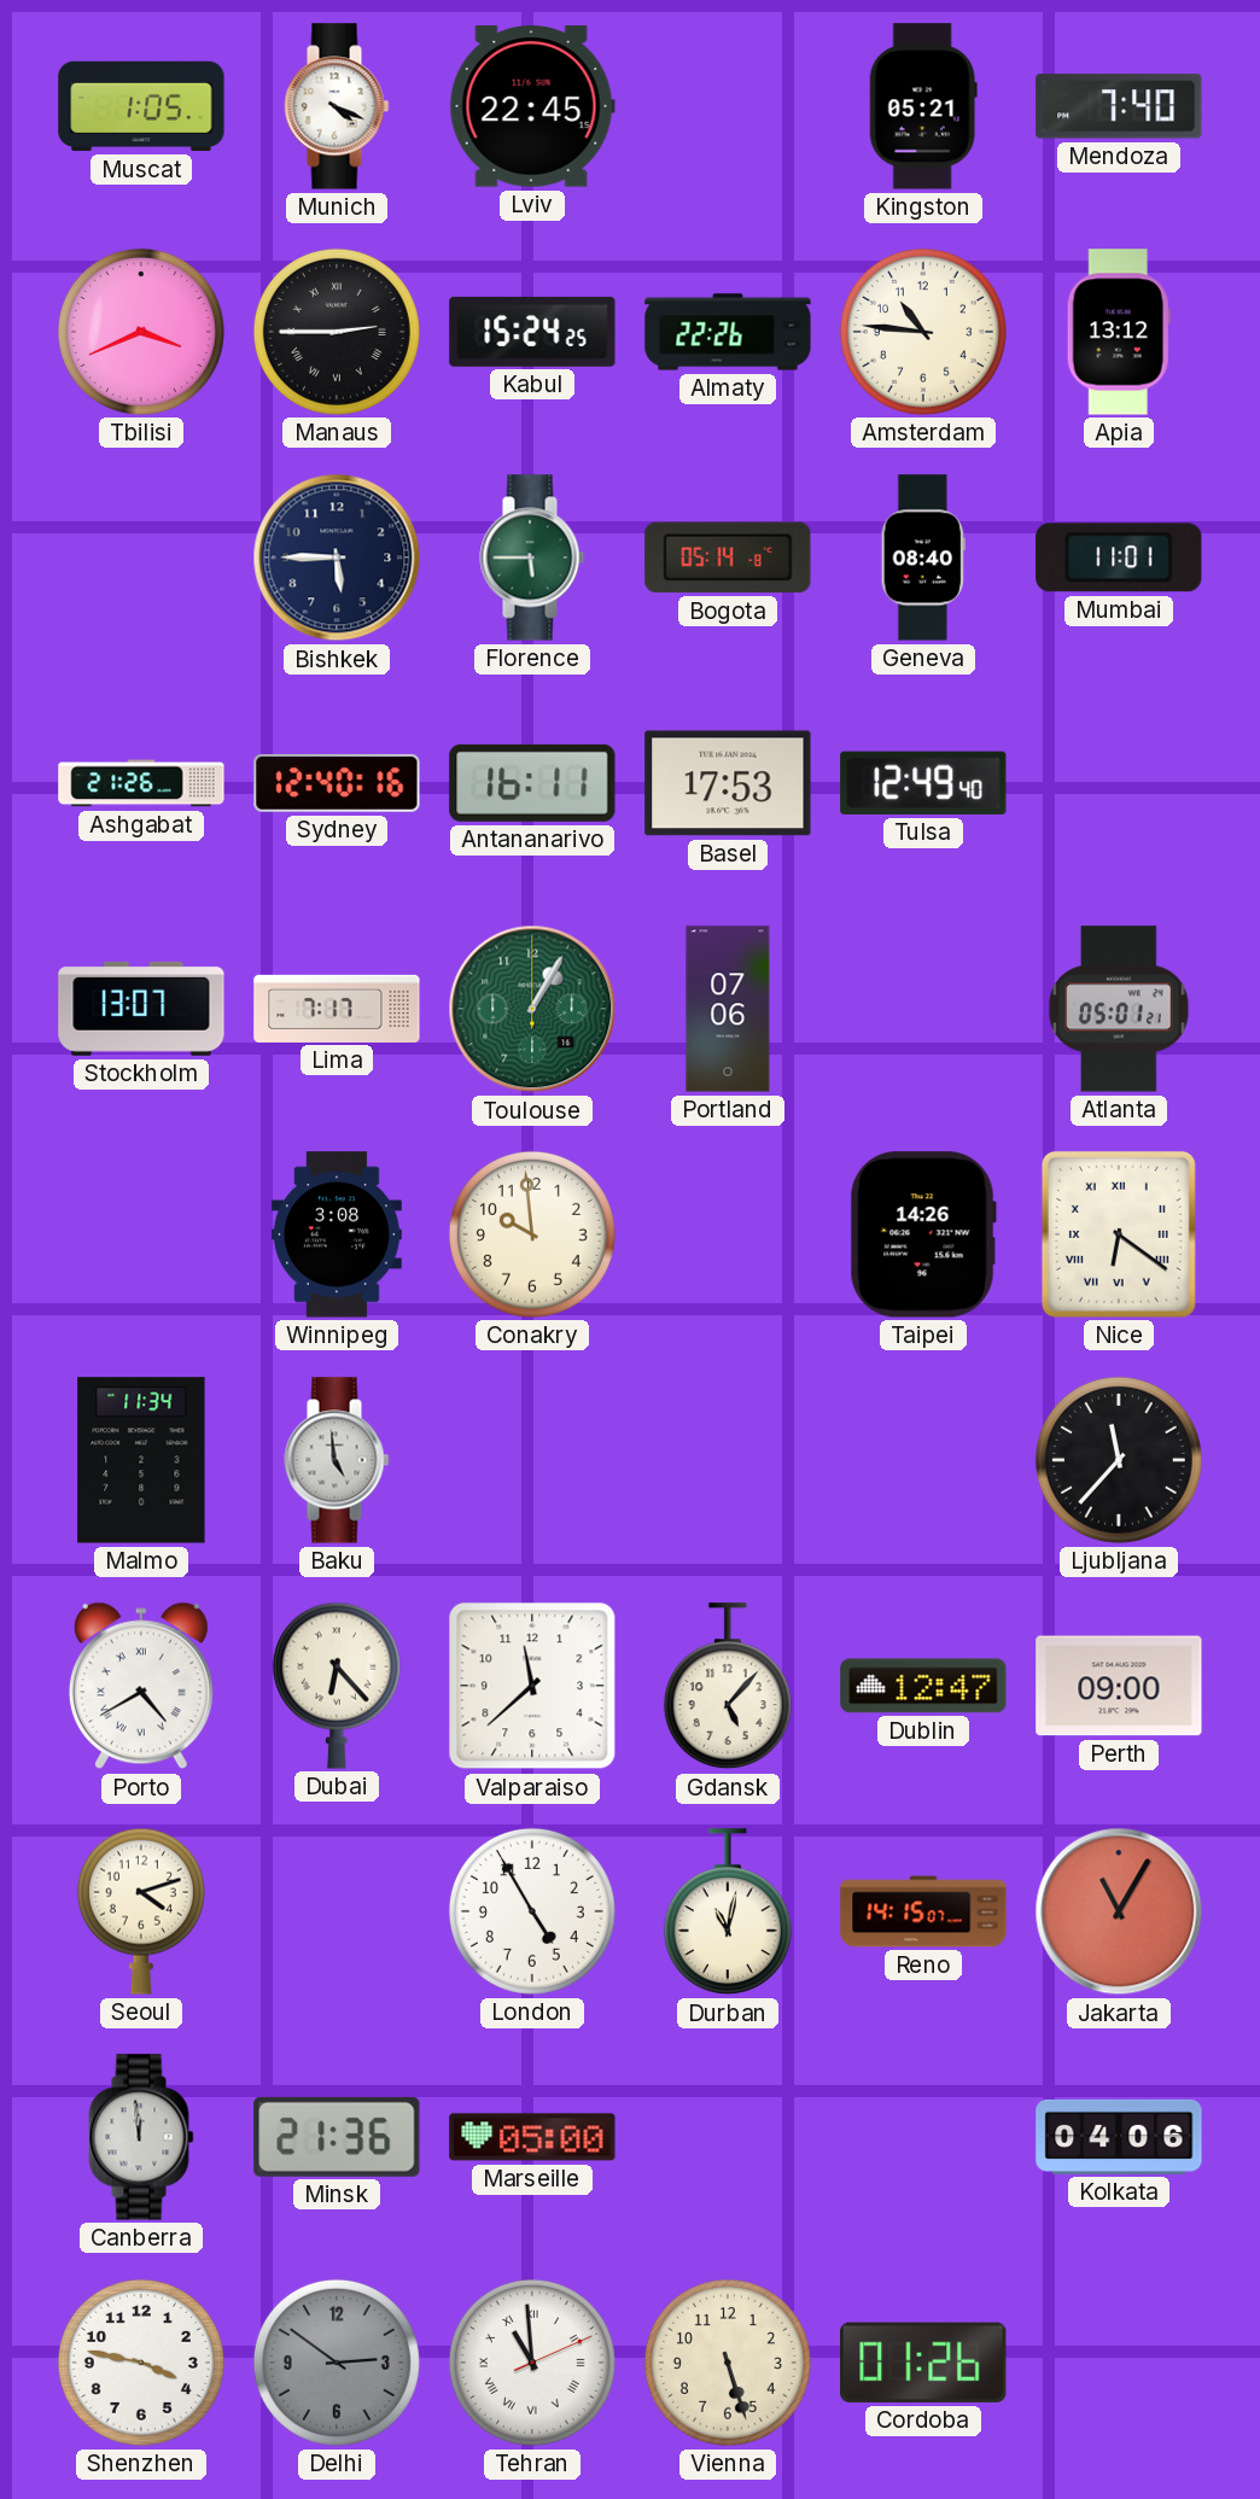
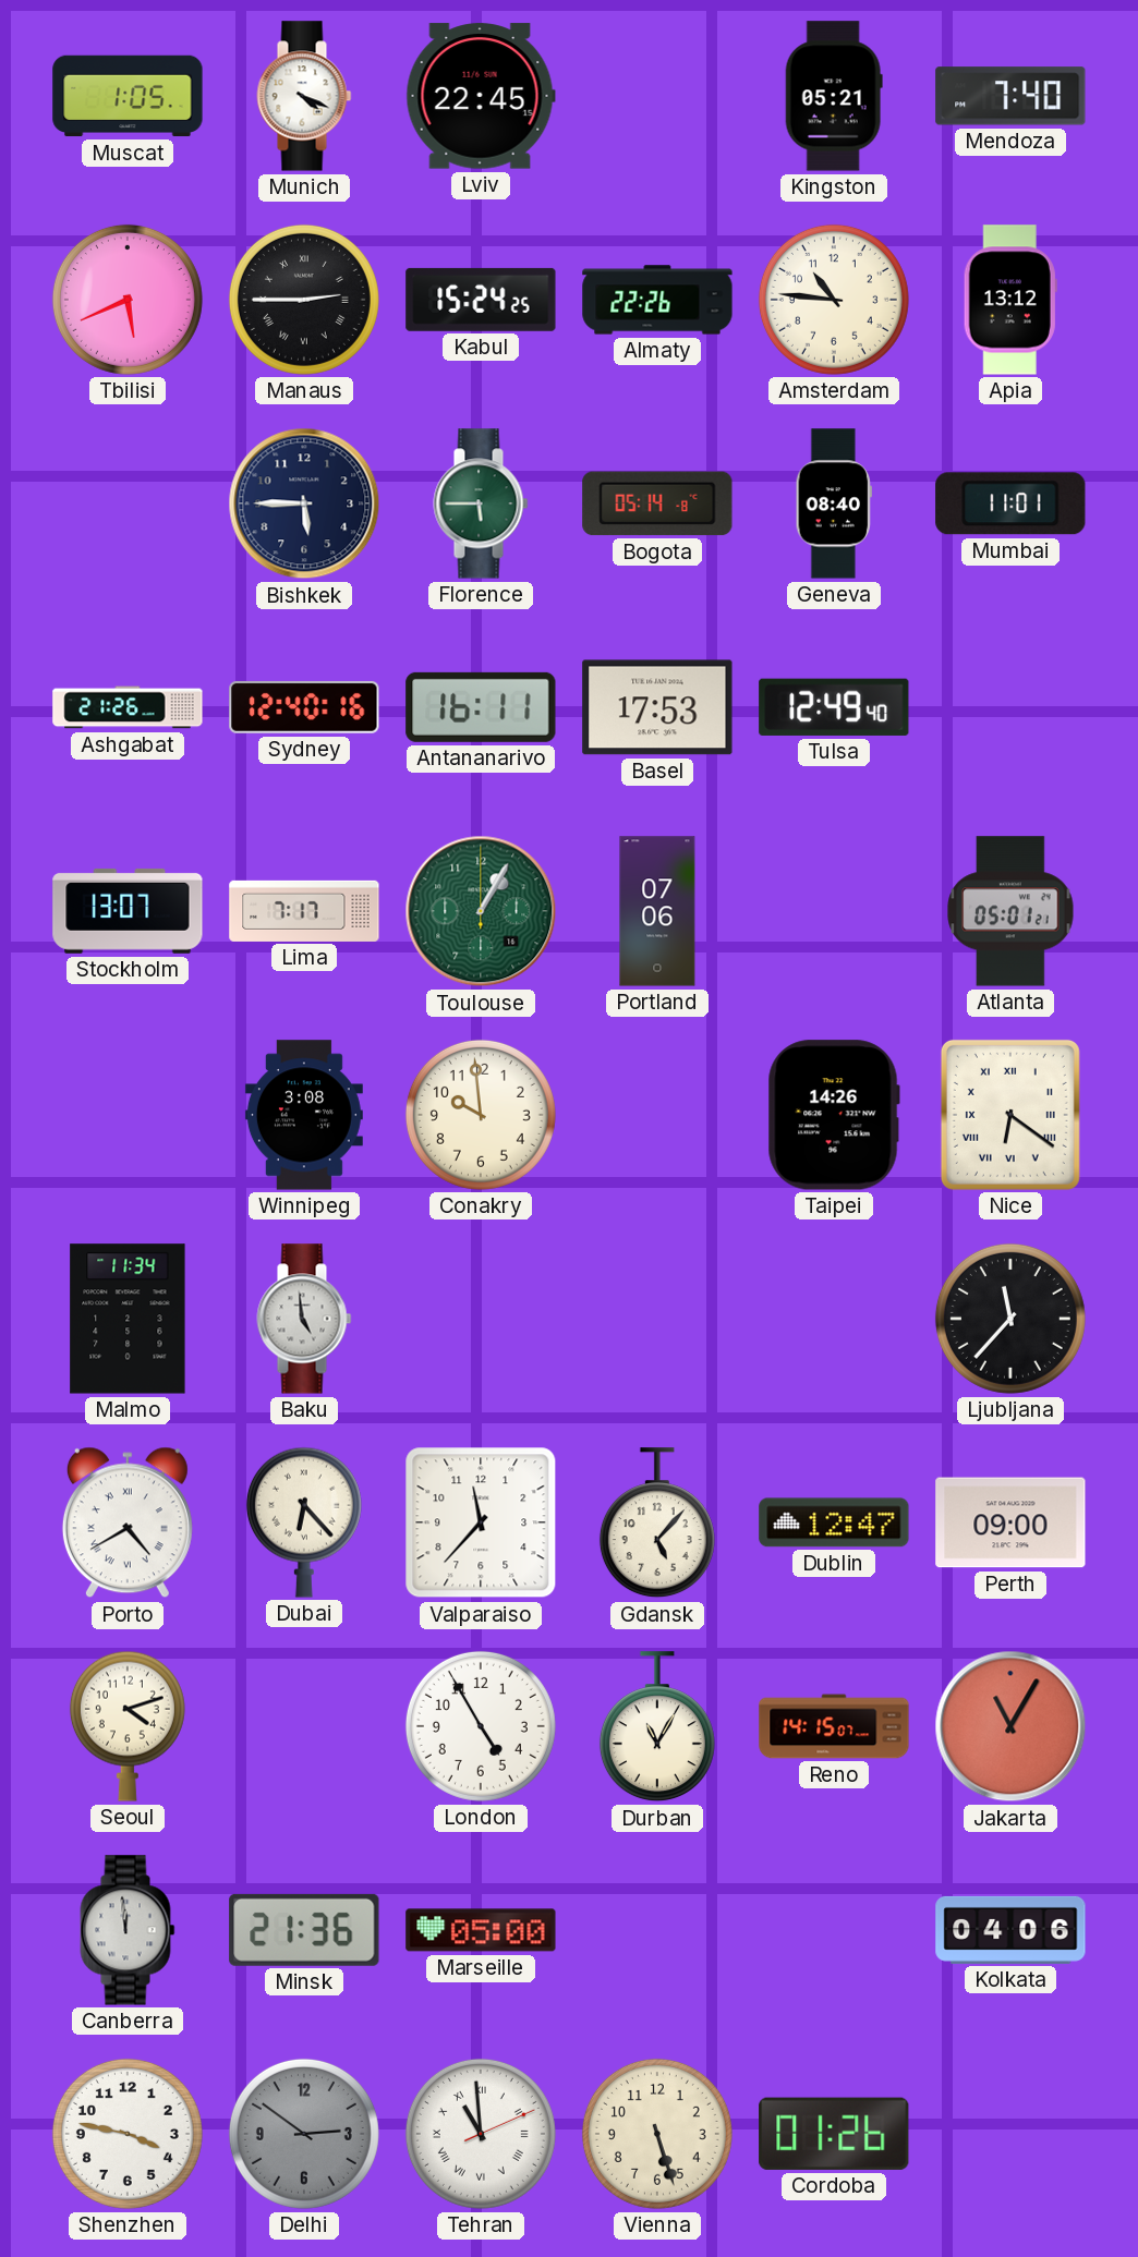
Tbilisi: 3:41 -> 5:41
Valparaiso: 11:38 -> 11:37
Durban: 11:02 -> 11:05
